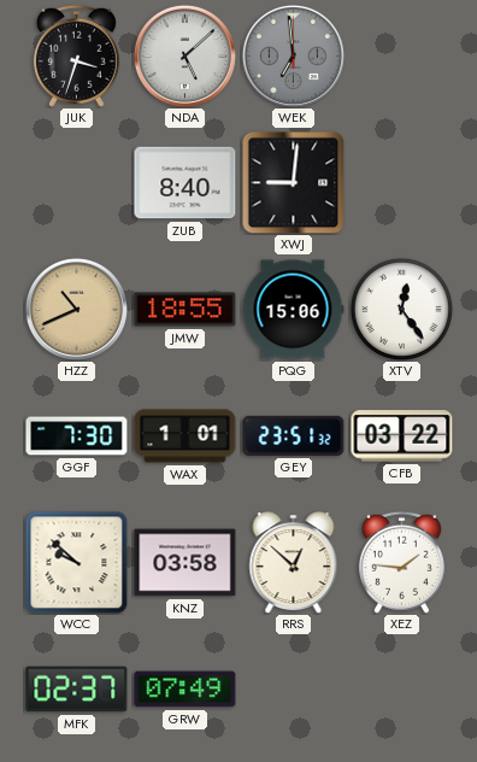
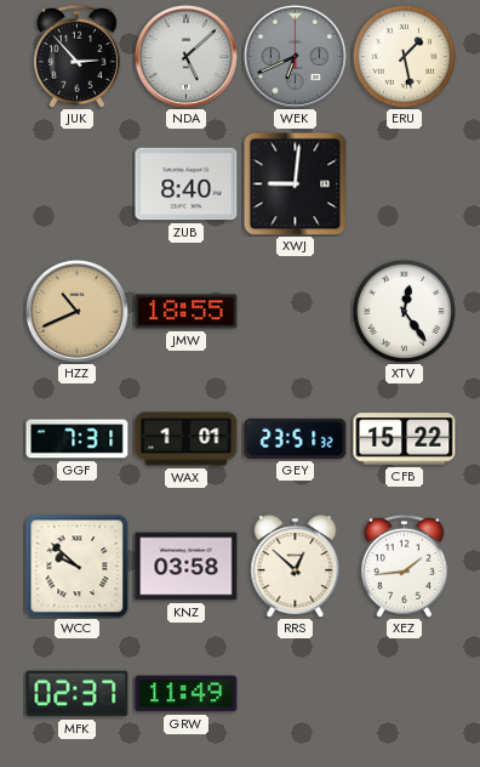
JUK: 3:33 -> 2:53
WEK: 6:59 -> 6:41
ERU: none -> 1:28
PQG: 15:06 -> none
GGF: 7:30 -> 7:31
CFB: 03:22 -> 15:22
XEZ: 1:46 -> 1:44
GRW: 07:49 -> 11:49
